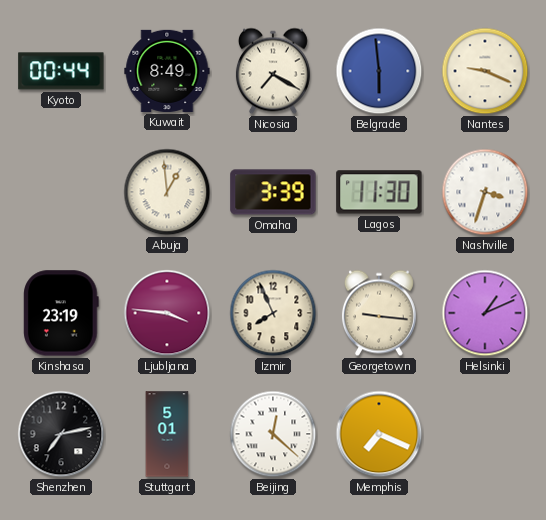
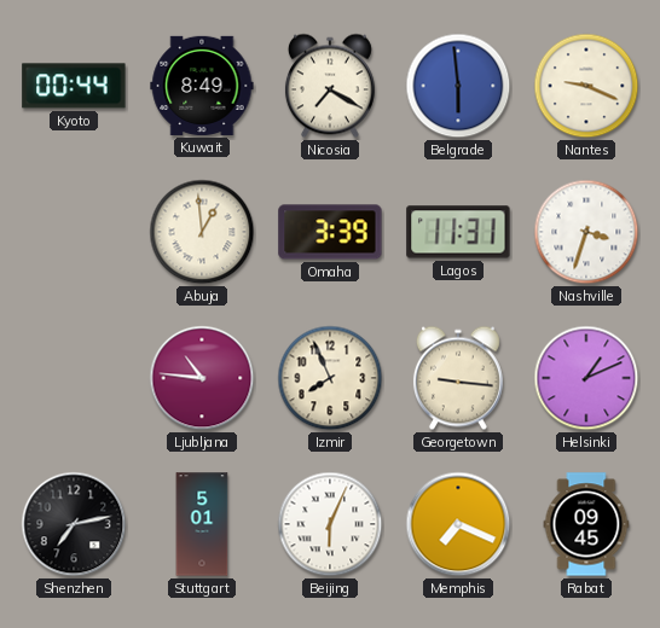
Lagos: 11:30 -> 11:31
Kinshasa: 23:19 -> none
Ljubljana: 3:46 -> 10:46
Beijing: 12:22 -> 6:04
Rabat: none -> 09:45
